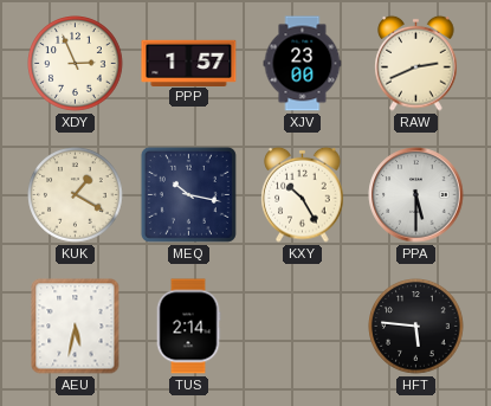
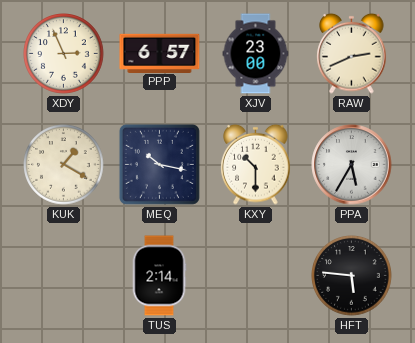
PPP: 1:57 -> 6:57
KXY: 10:25 -> 10:30
PPA: 5:30 -> 5:35
AEU: 5:32 -> none
